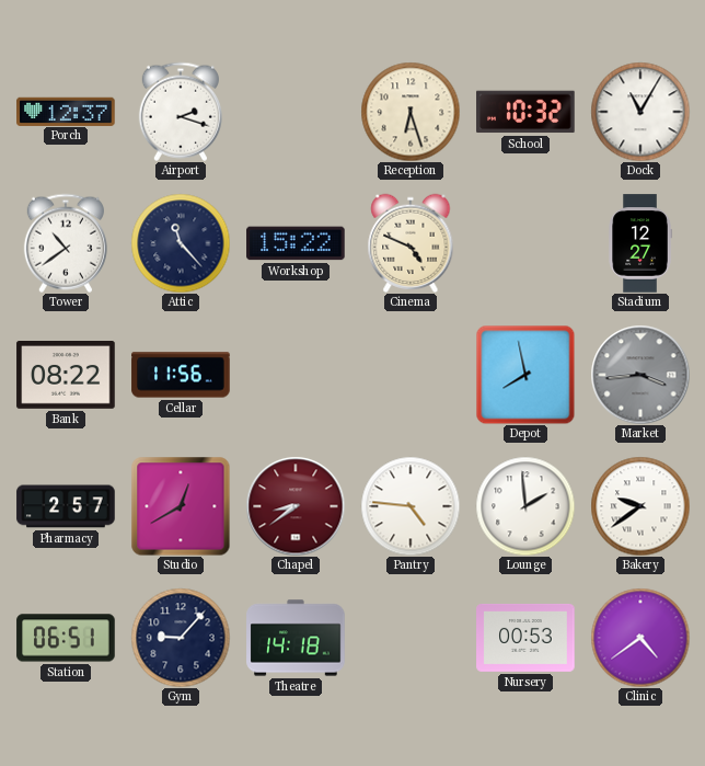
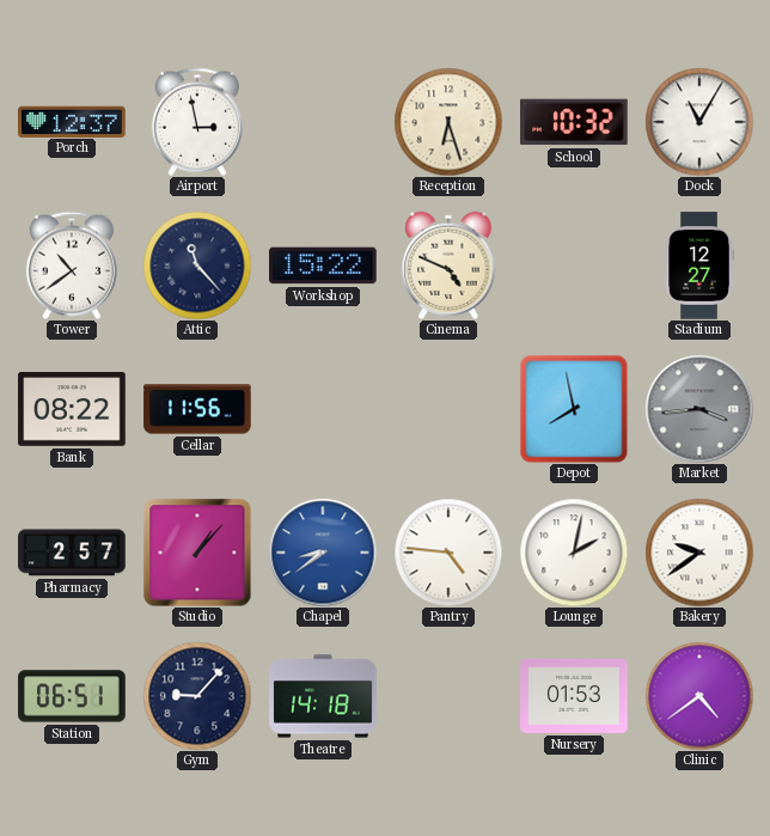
Airport: 2:18 -> 2:58
Studio: 12:40 -> 1:07
Chapel dial: burgundy -> blue
Lounge: 1:59 -> 2:02
Nursery: 00:53 -> 01:53
